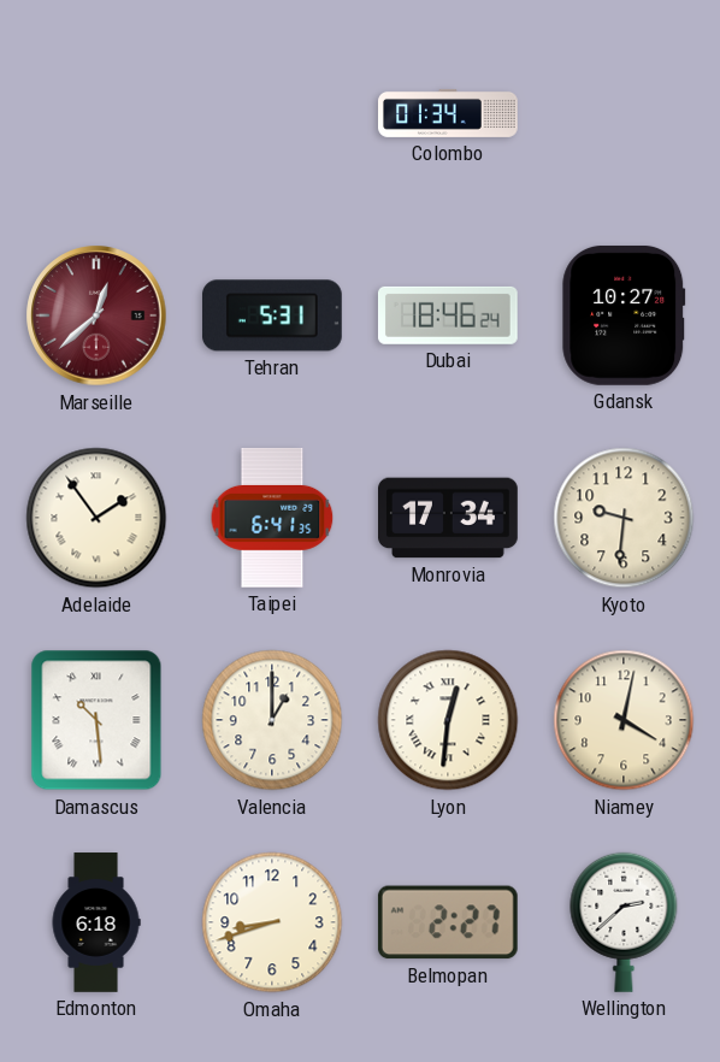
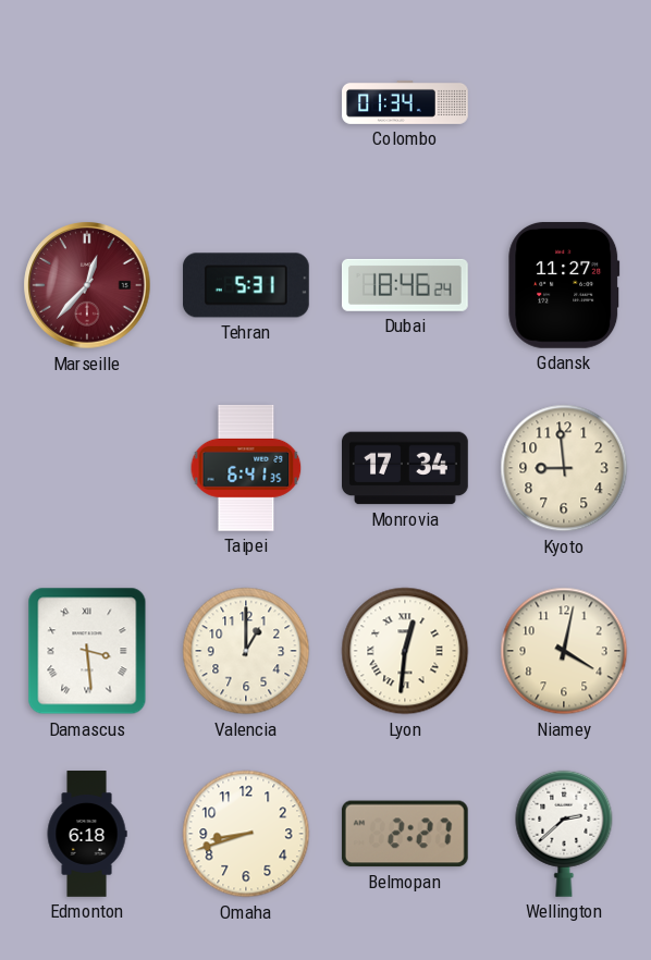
Marseille: 12:38 -> 12:37
Gdansk: 10:27 -> 11:27
Adelaide: 1:54 -> none
Kyoto: 9:31 -> 8:59
Damascus: 10:29 -> 3:29
